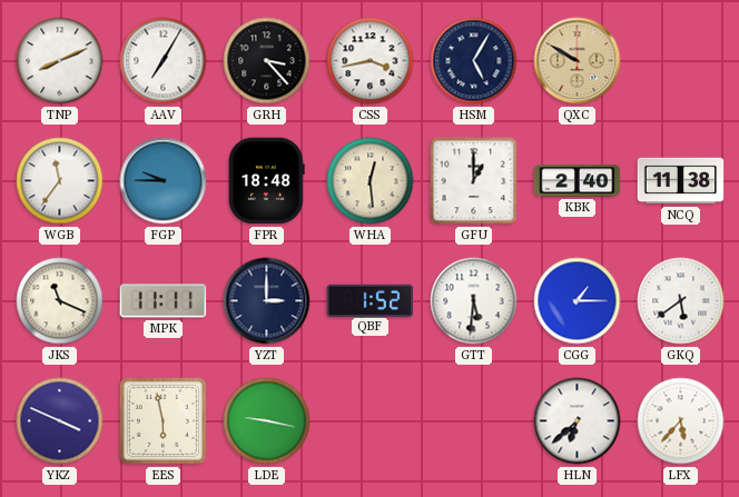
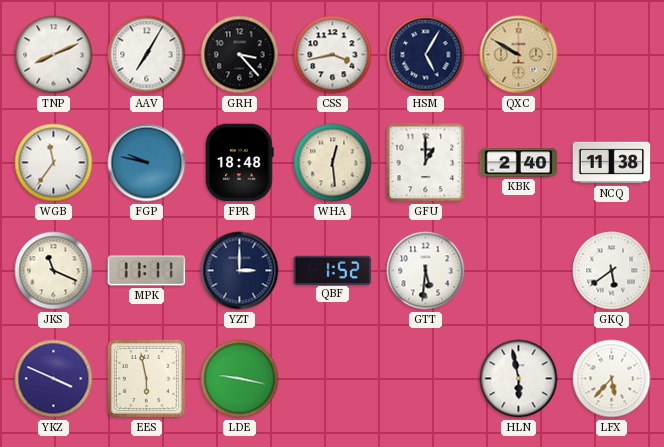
FGP: 9:45 -> 9:47
CGG: 1:15 -> none
HLN: 6:38 -> 5:58
